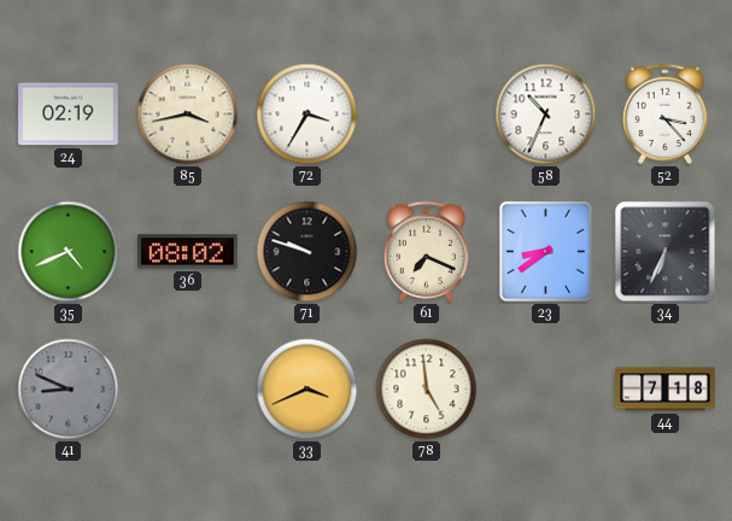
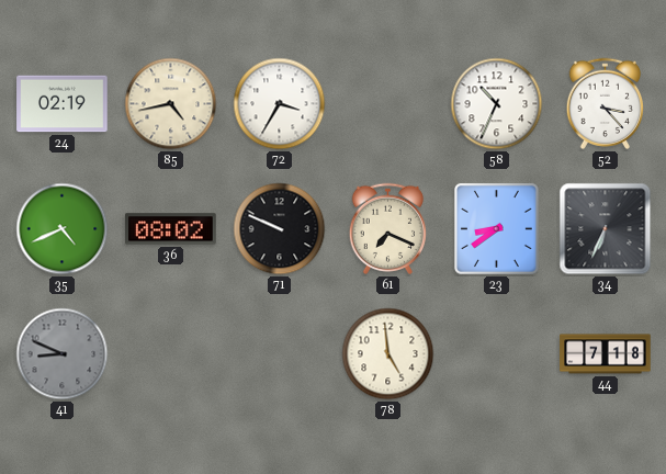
85: 3:43 -> 4:43
71: 9:48 -> 9:49
33: 3:41 -> none
